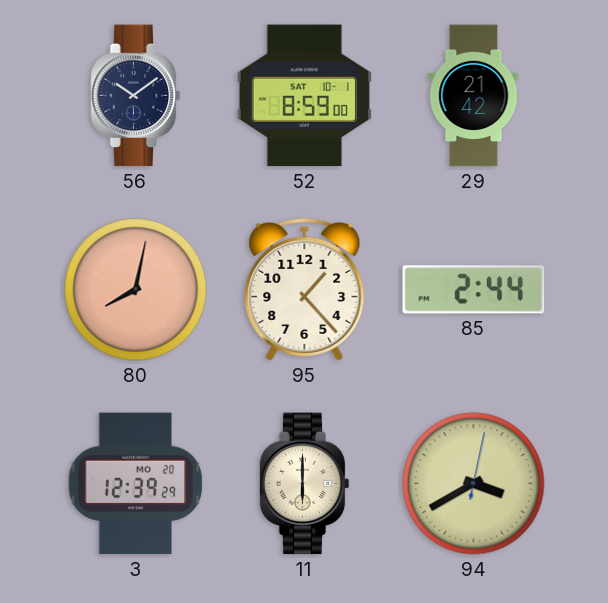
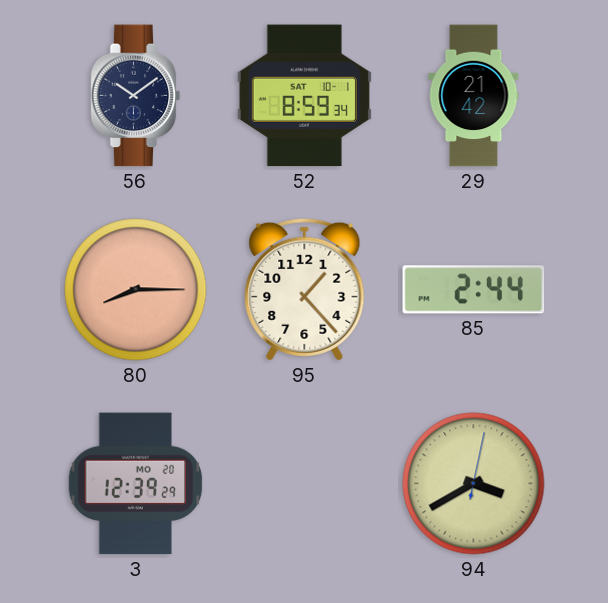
52: 8:59:00 -> 8:59:34
80: 8:02 -> 8:15
11: 6:00 -> none
